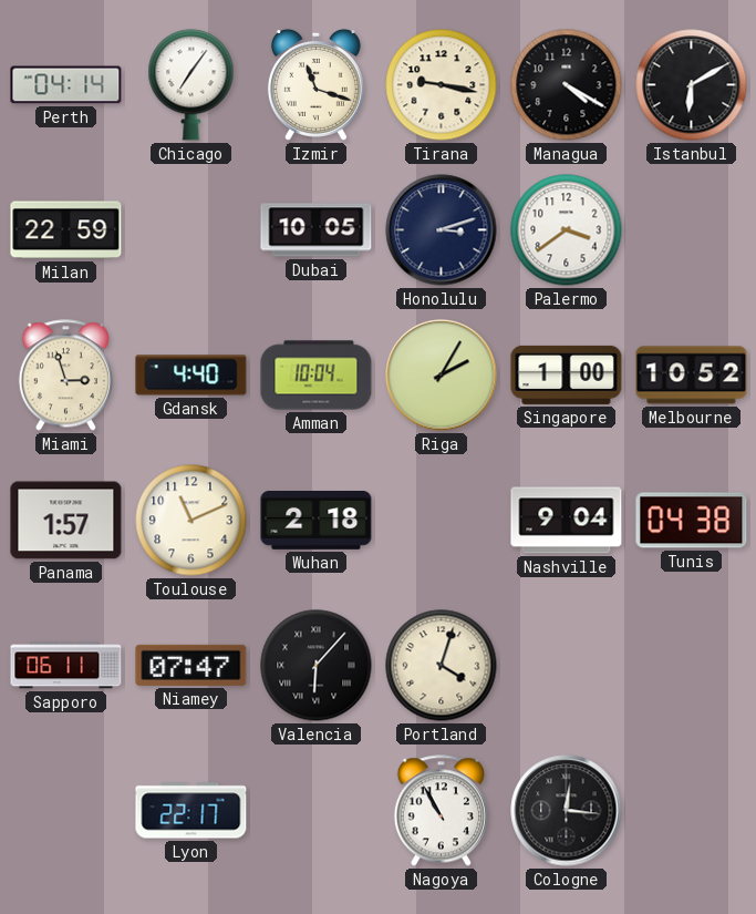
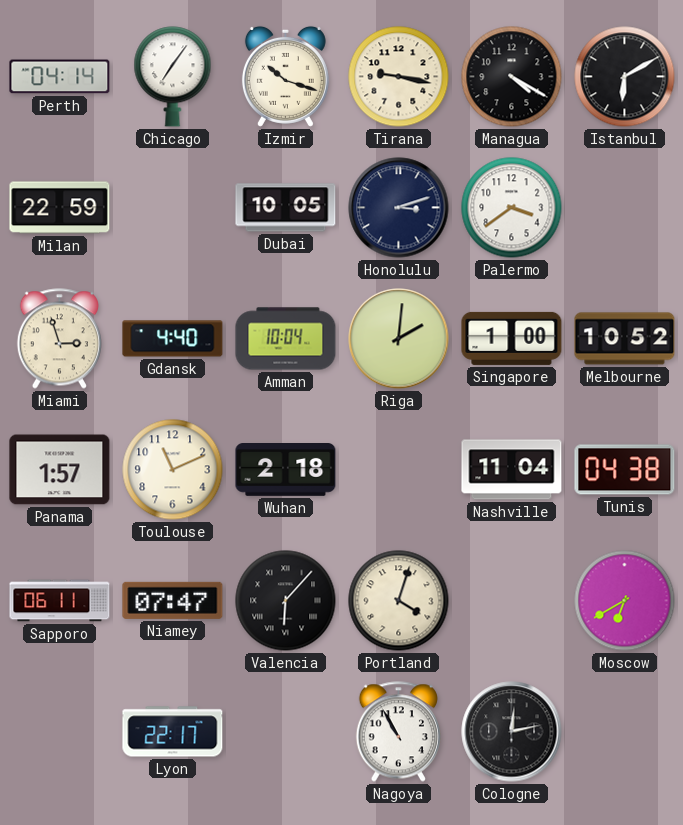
Izmir: 11:18 -> 10:18
Riga: 2:05 -> 2:01
Nashville: 9:04 -> 11:04
Moscow: none -> 6:40
Cologne: 12:16 -> 12:13
